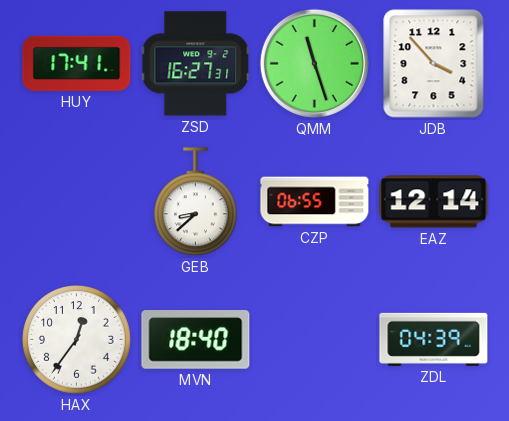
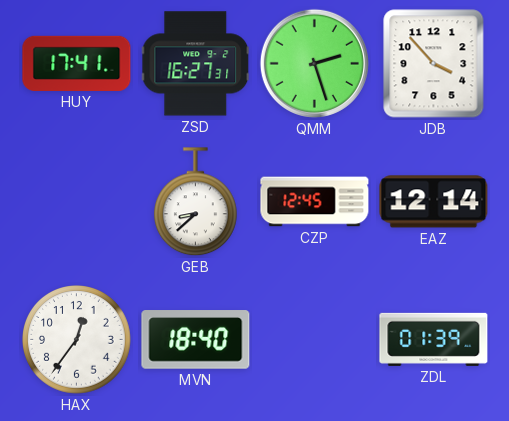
QMM: 11:27 -> 2:27
CZP: 06:55 -> 12:45
ZDL: 04:39 -> 01:39
